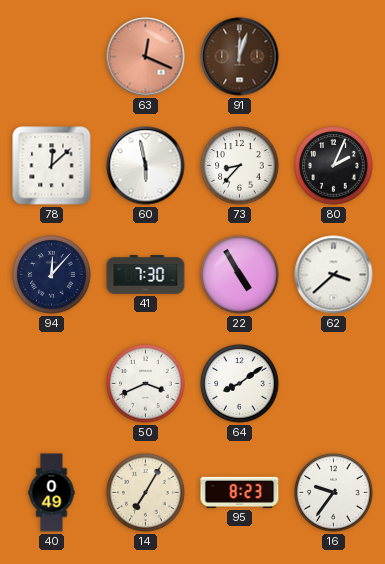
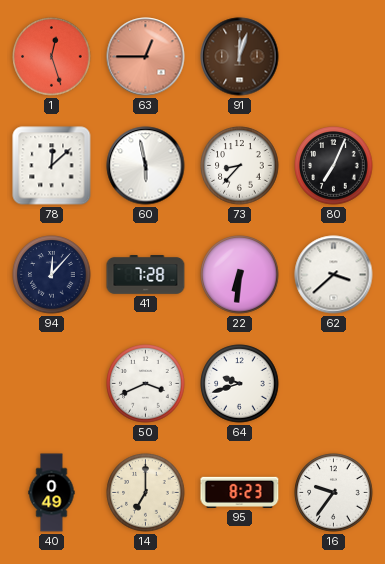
1: none -> 12:27
63: 12:19 -> 12:45
80: 2:04 -> 7:04
41: 7:30 -> 7:28
22: 4:55 -> 6:31
64: 8:09 -> 9:42
14: 7:05 -> 7:00
